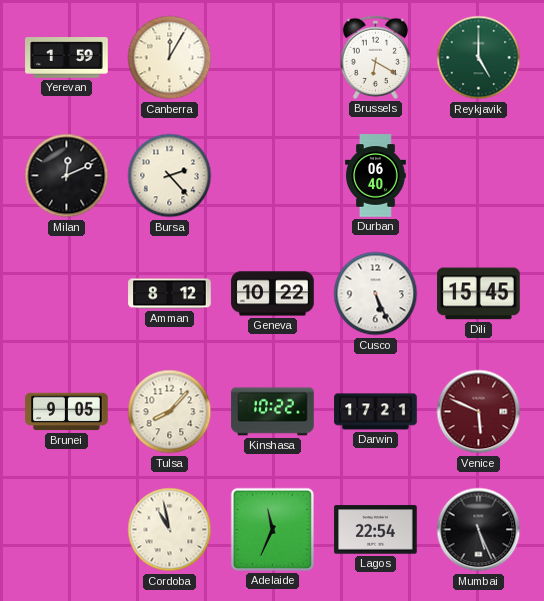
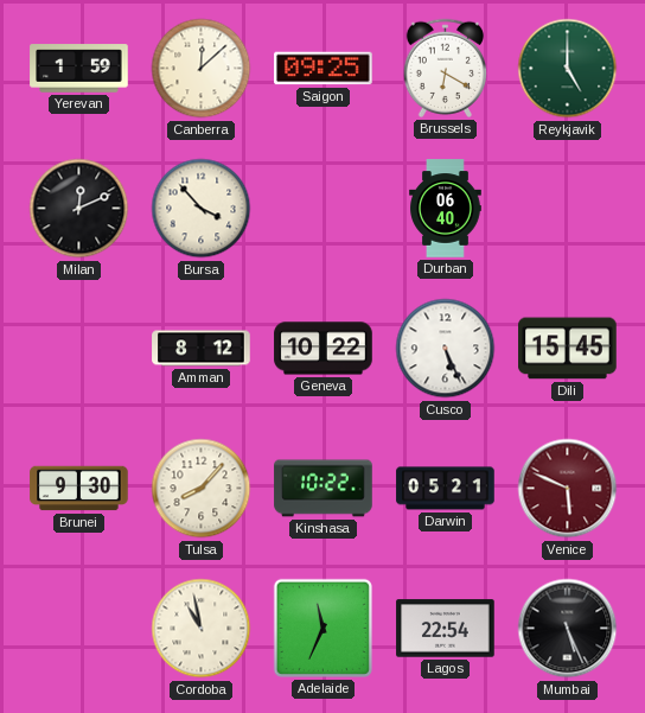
Canberra: 12:05 -> 12:08
Saigon: none -> 09:25
Bursa: 2:23 -> 3:53
Brunei: 9:05 -> 9:30
Darwin: 17:21 -> 05:21
